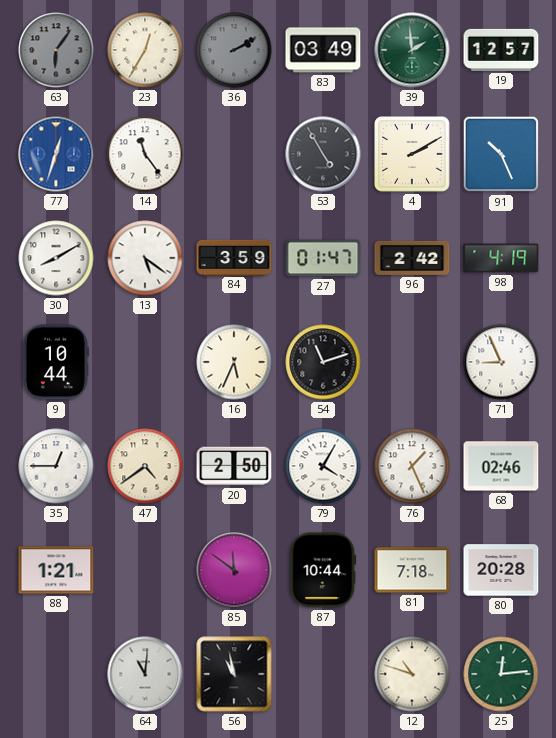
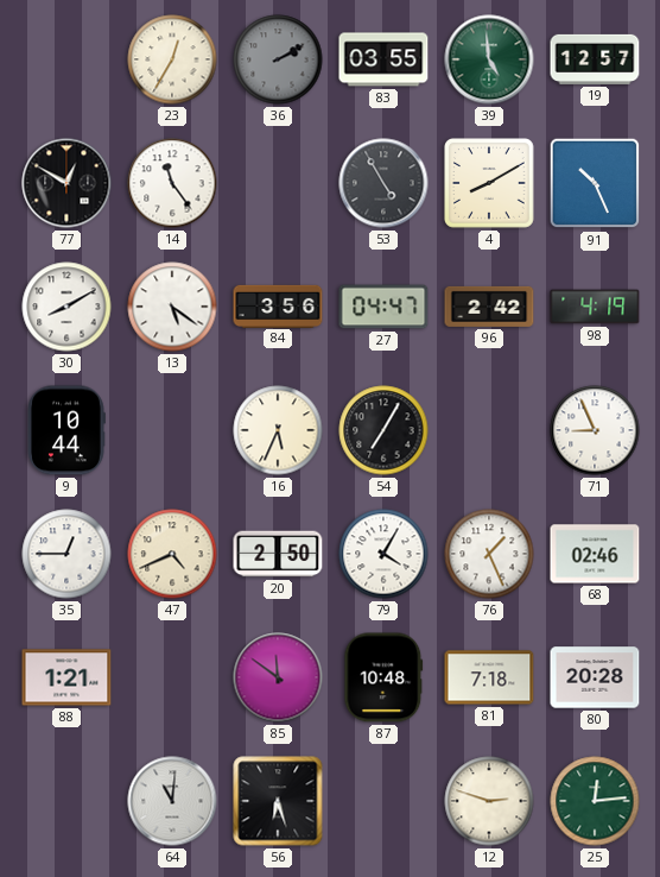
63: 6:06 -> none
83: 03:49 -> 03:55
39: 1:59 -> 4:59
77: 12:33 -> 12:50
77 dial: blue -> black
4: 2:10 -> 8:10
84: 3:59 -> 3:56
27: 01:47 -> 04:47
54: 11:12 -> 7:05
47: 4:39 -> 4:41
87: 10:44 -> 10:48
56: 10:58 -> 6:27
12: 10:48 -> 2:48
